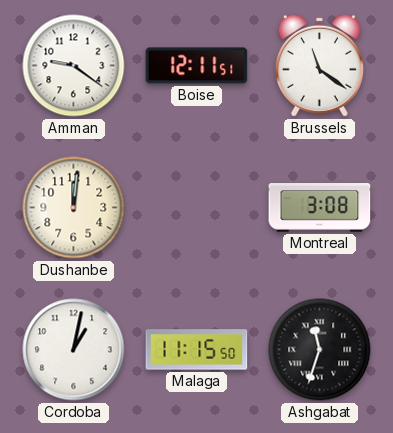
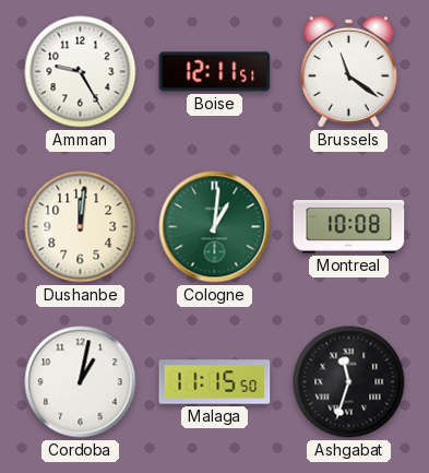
Amman: 9:21 -> 9:25
Cologne: none -> 1:01
Montreal: 3:08 -> 10:08
